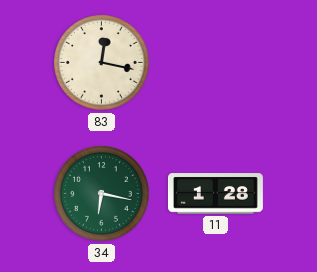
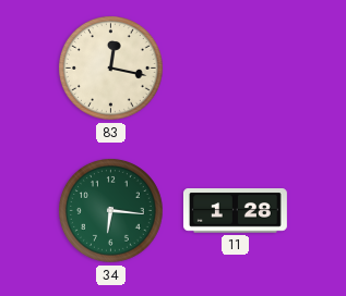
34: 6:17 -> 6:16
